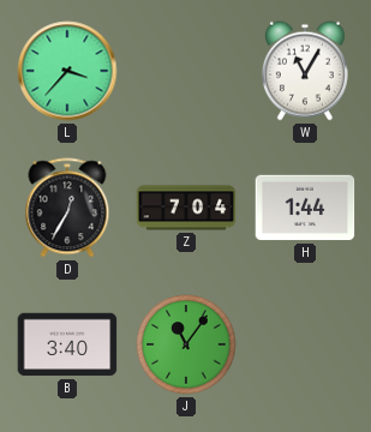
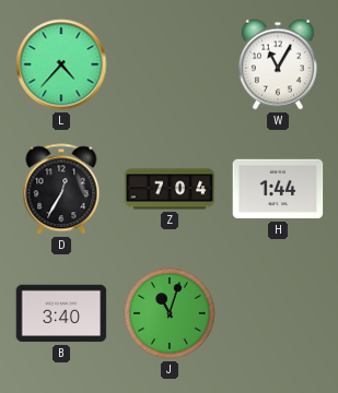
L: 3:37 -> 4:37
J: 11:06 -> 11:03
